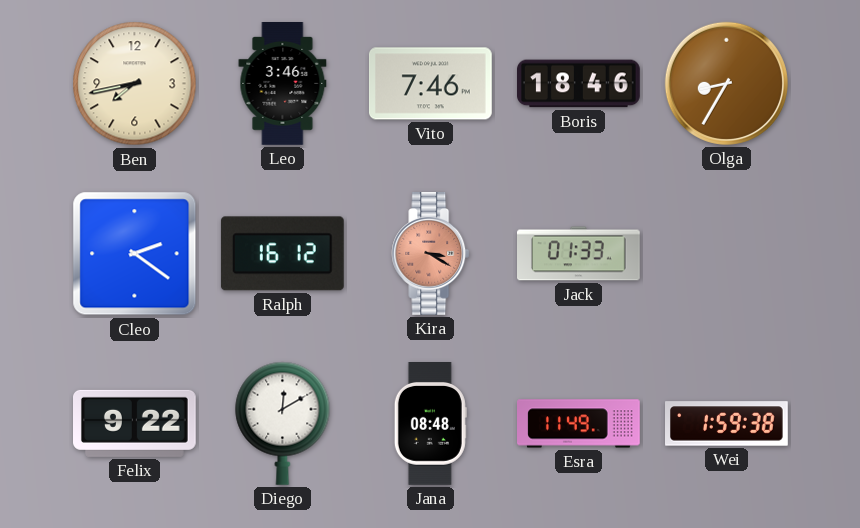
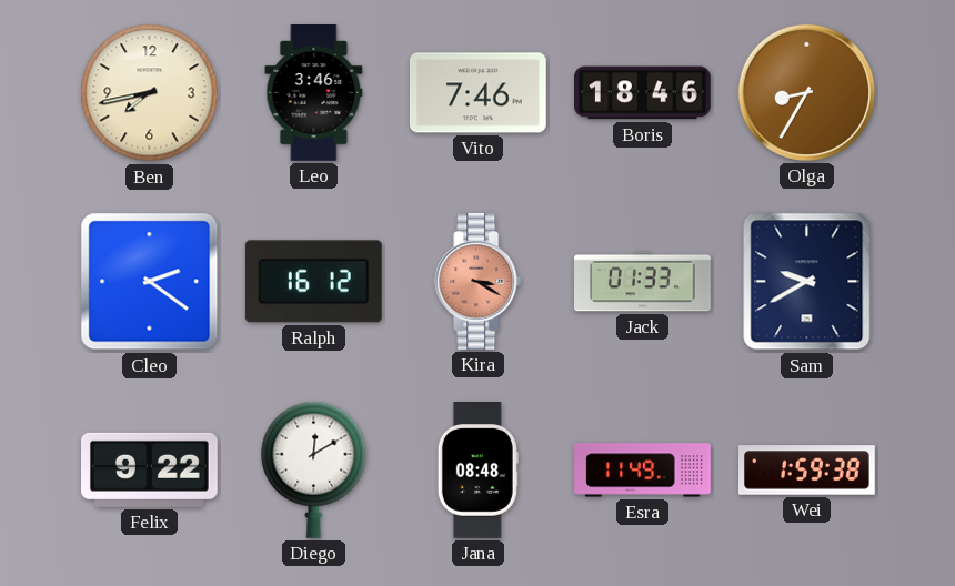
Sam: none -> 9:40
